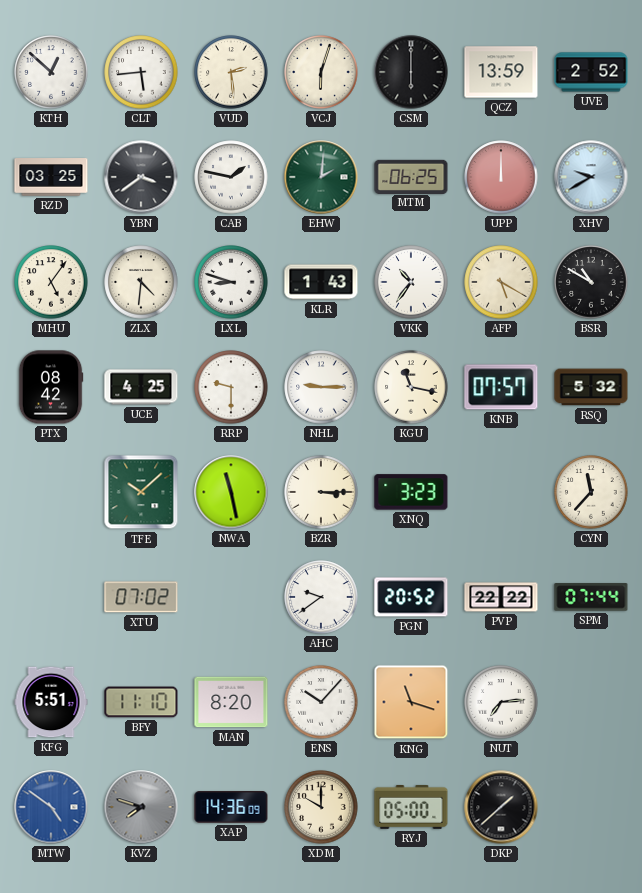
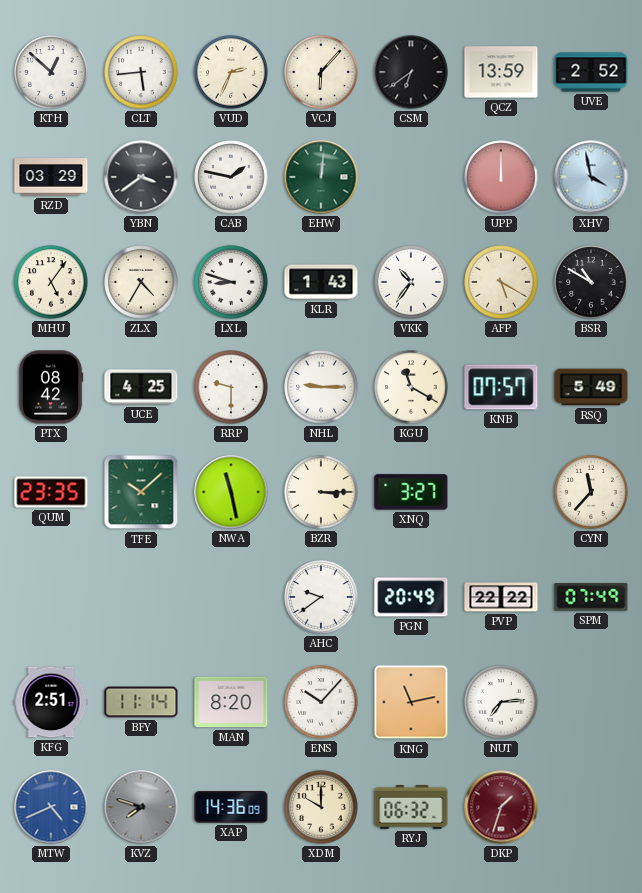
VUD: 2:29 -> 2:34
VCJ: 6:03 -> 6:07
CSM: 6:00 -> 6:39
RZD: 03:25 -> 03:29
EHW: 2:01 -> 12:01
MTM: 06:25 -> none
XHV: 9:40 -> 3:58
ZLX: 4:31 -> 4:35
KGU: 11:17 -> 11:20
RSQ: 5:32 -> 5:49
QUM: none -> 23:35
XNQ: 3:23 -> 3:27
XTU: 07:02 -> none
PGN: 20:52 -> 20:49
SPM: 07:44 -> 07:49
KFG: 5:51 -> 2:51
BFY: 11:10 -> 11:14
KNG: 11:18 -> 11:13
MTW: 4:51 -> 4:41
RYJ: 05:00 -> 06:32
DKP: 1:38 -> 1:33
DKP dial: black -> burgundy
